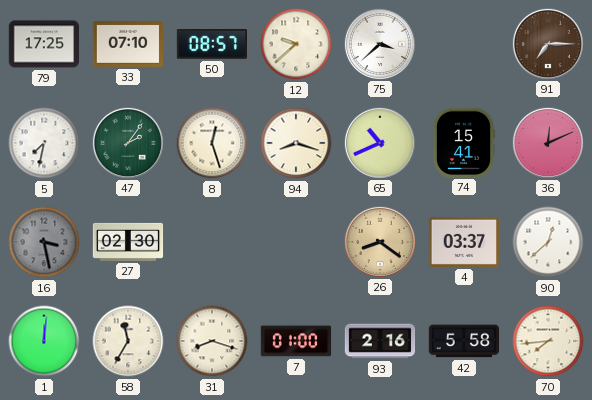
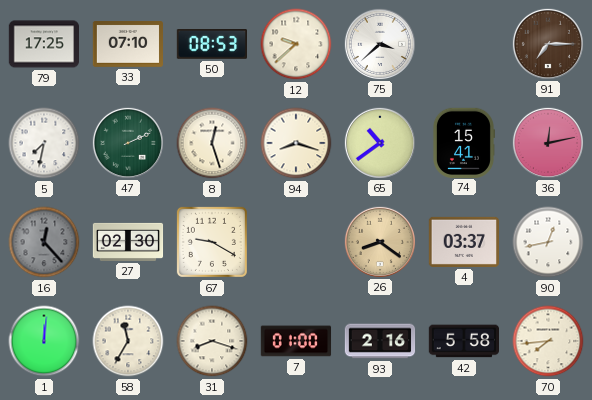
50: 08:57 -> 08:53
47: 2:06 -> 2:11
65: 10:41 -> 10:39
36: 12:11 -> 12:13
16: 3:28 -> 12:23
67: none -> 9:20
90: 12:38 -> 12:43
